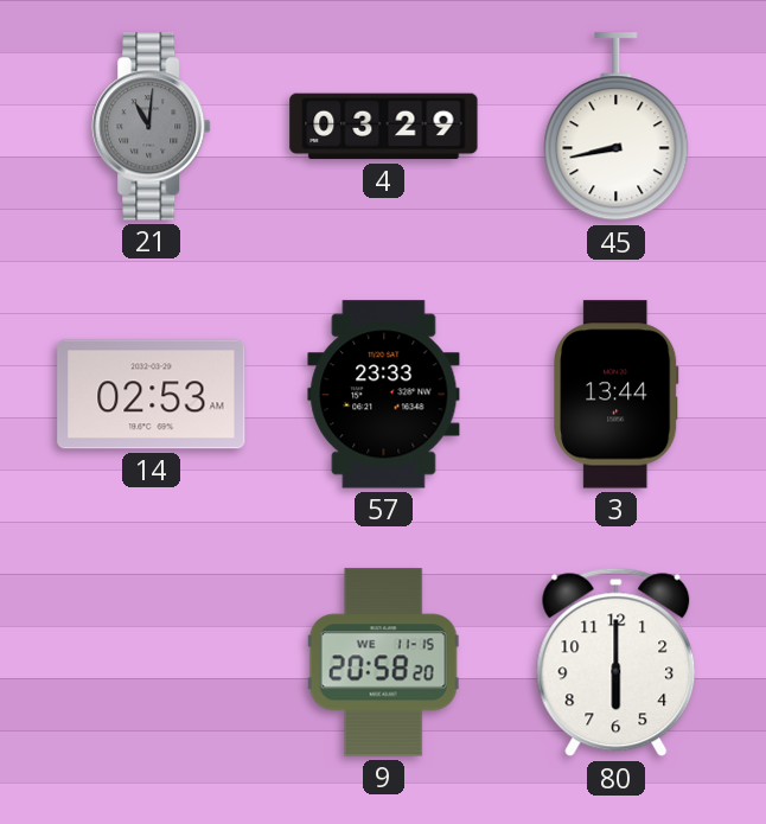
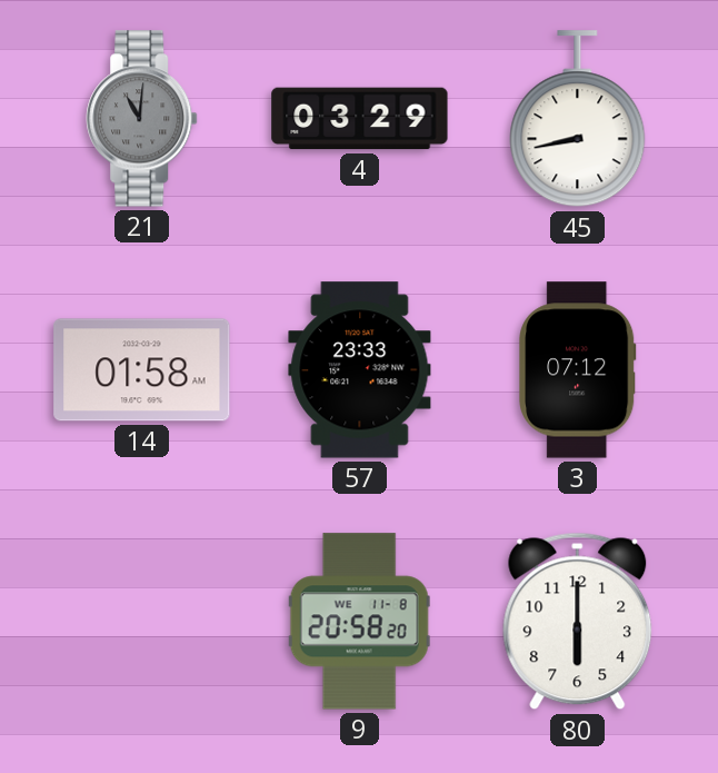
14: 02:53 -> 01:58
3: 13:44 -> 07:12
9 date: WE 11-15 -> WE 11-8
